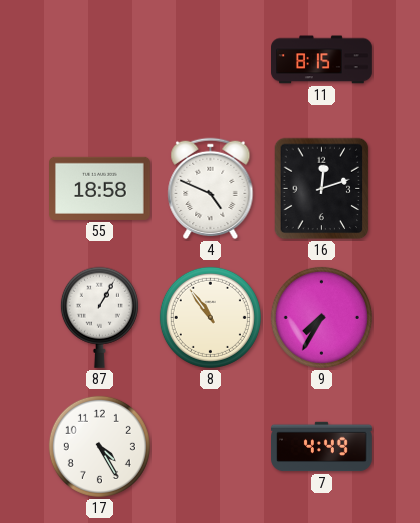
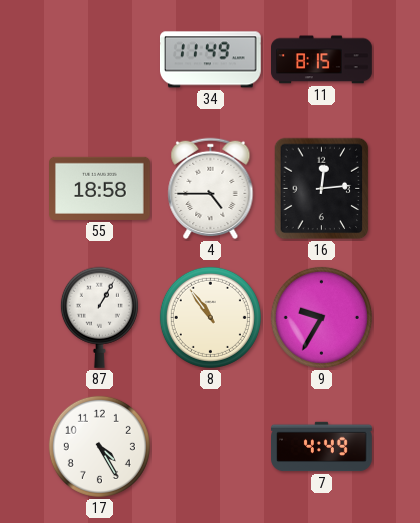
34: none -> 11:49
4: 4:49 -> 4:45
16: 12:12 -> 12:14
9: 7:35 -> 9:35
